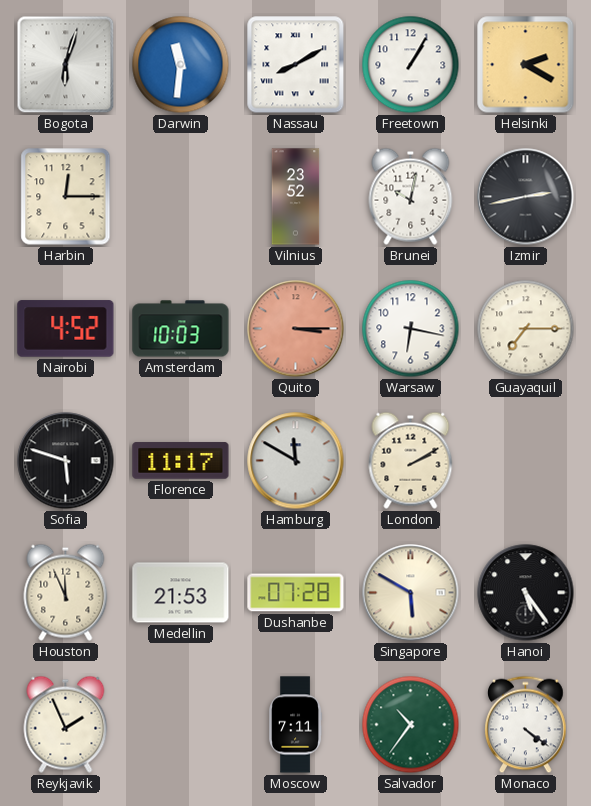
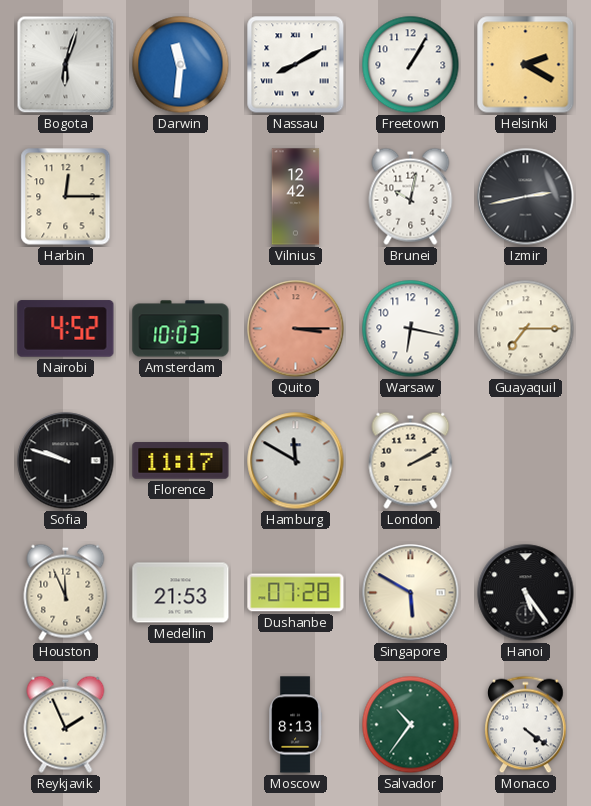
Vilnius: 23:52 -> 12:42
Sofia: 5:48 -> 9:48
Moscow: 7:11 -> 8:13
